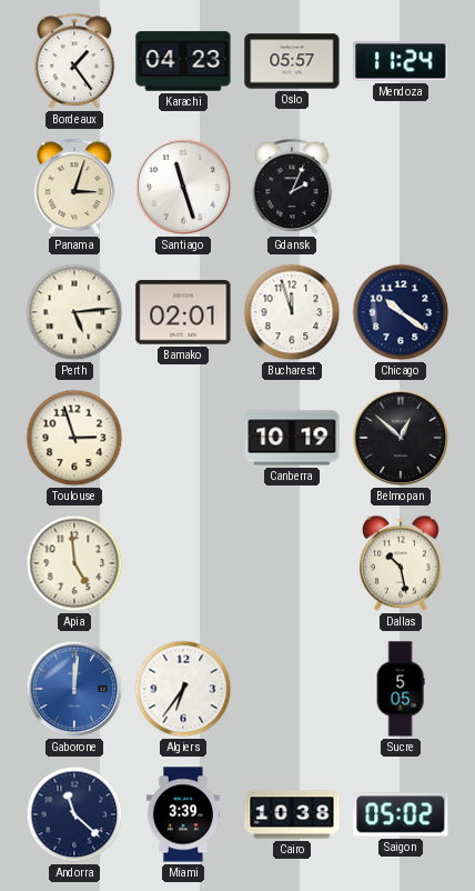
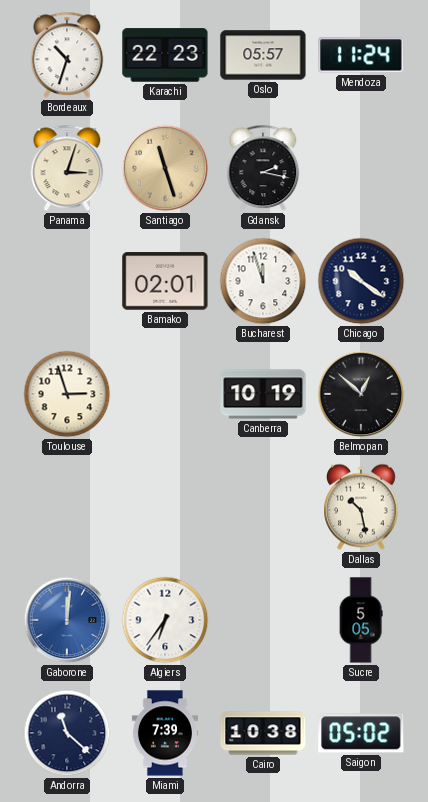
Bordeaux: 1:24 -> 10:33
Karachi: 04:23 -> 22:23
Santiago dial: white -> champagne
Gdansk: 2:04 -> 2:17
Perth: 5:14 -> none
Apia: 4:59 -> none
Miami: 3:39 -> 7:39
